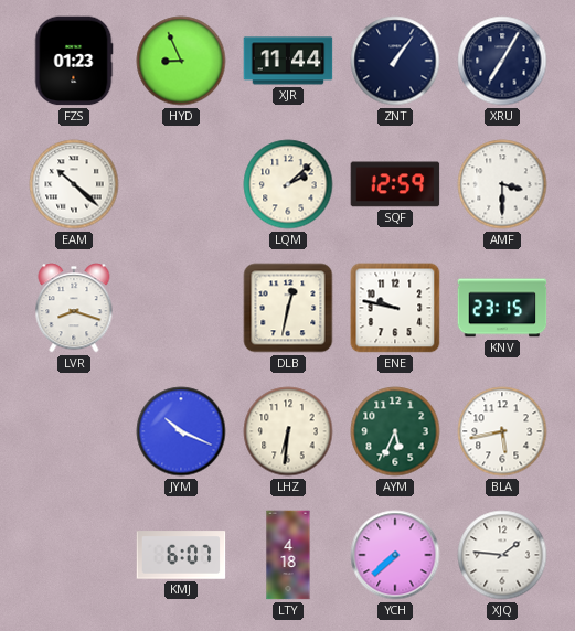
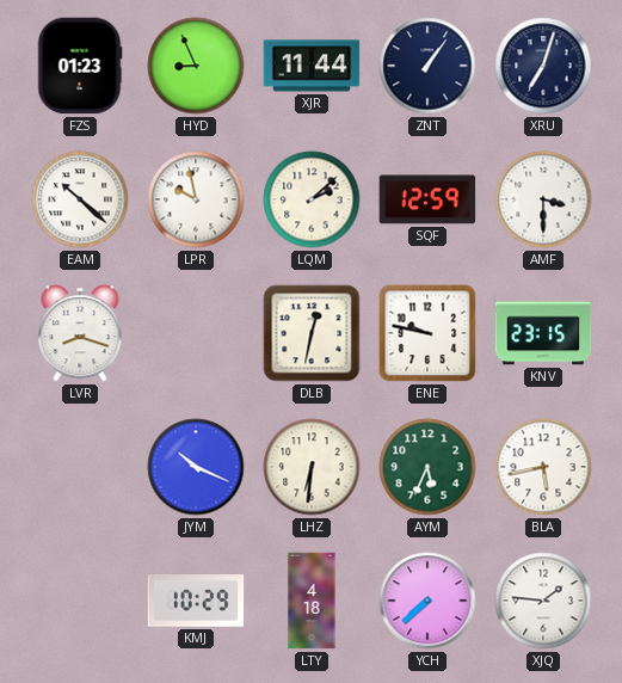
XRU: 7:05 -> 7:03
LPR: none -> 9:58
KMJ: 6:07 -> 10:29
